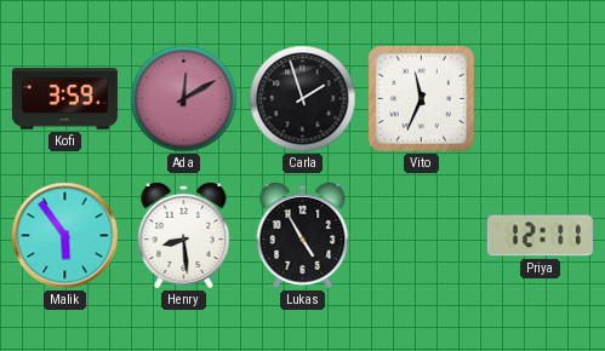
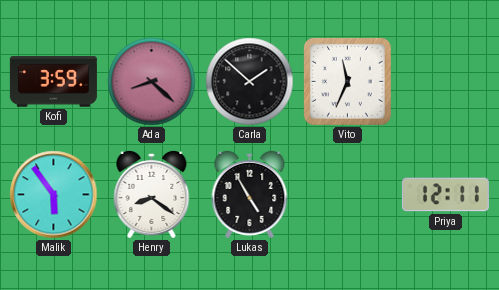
Ada: 12:10 -> 8:22
Carla: 1:57 -> 1:52
Henry: 8:29 -> 8:21
